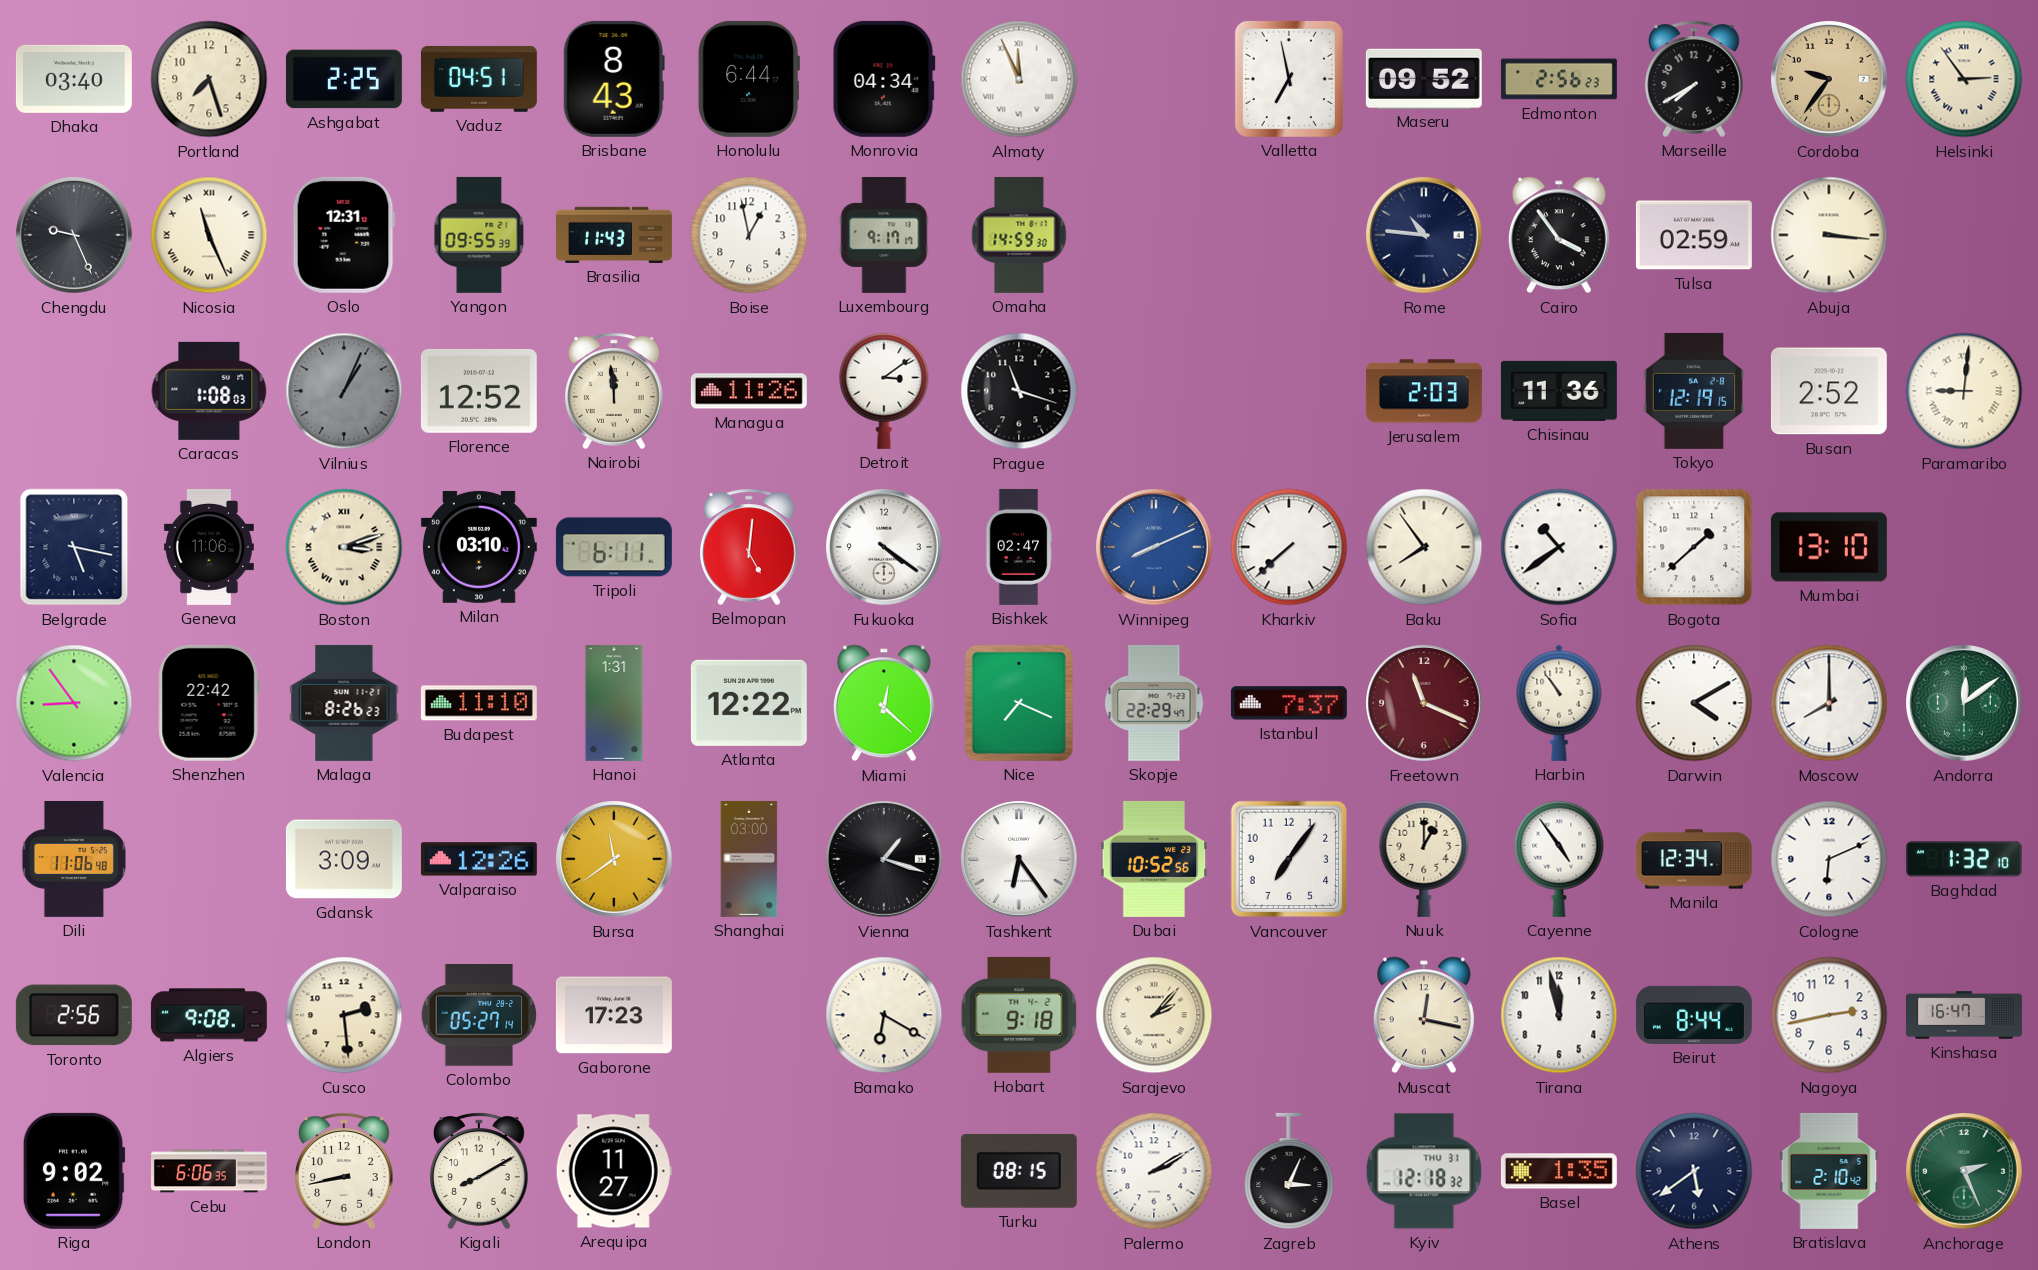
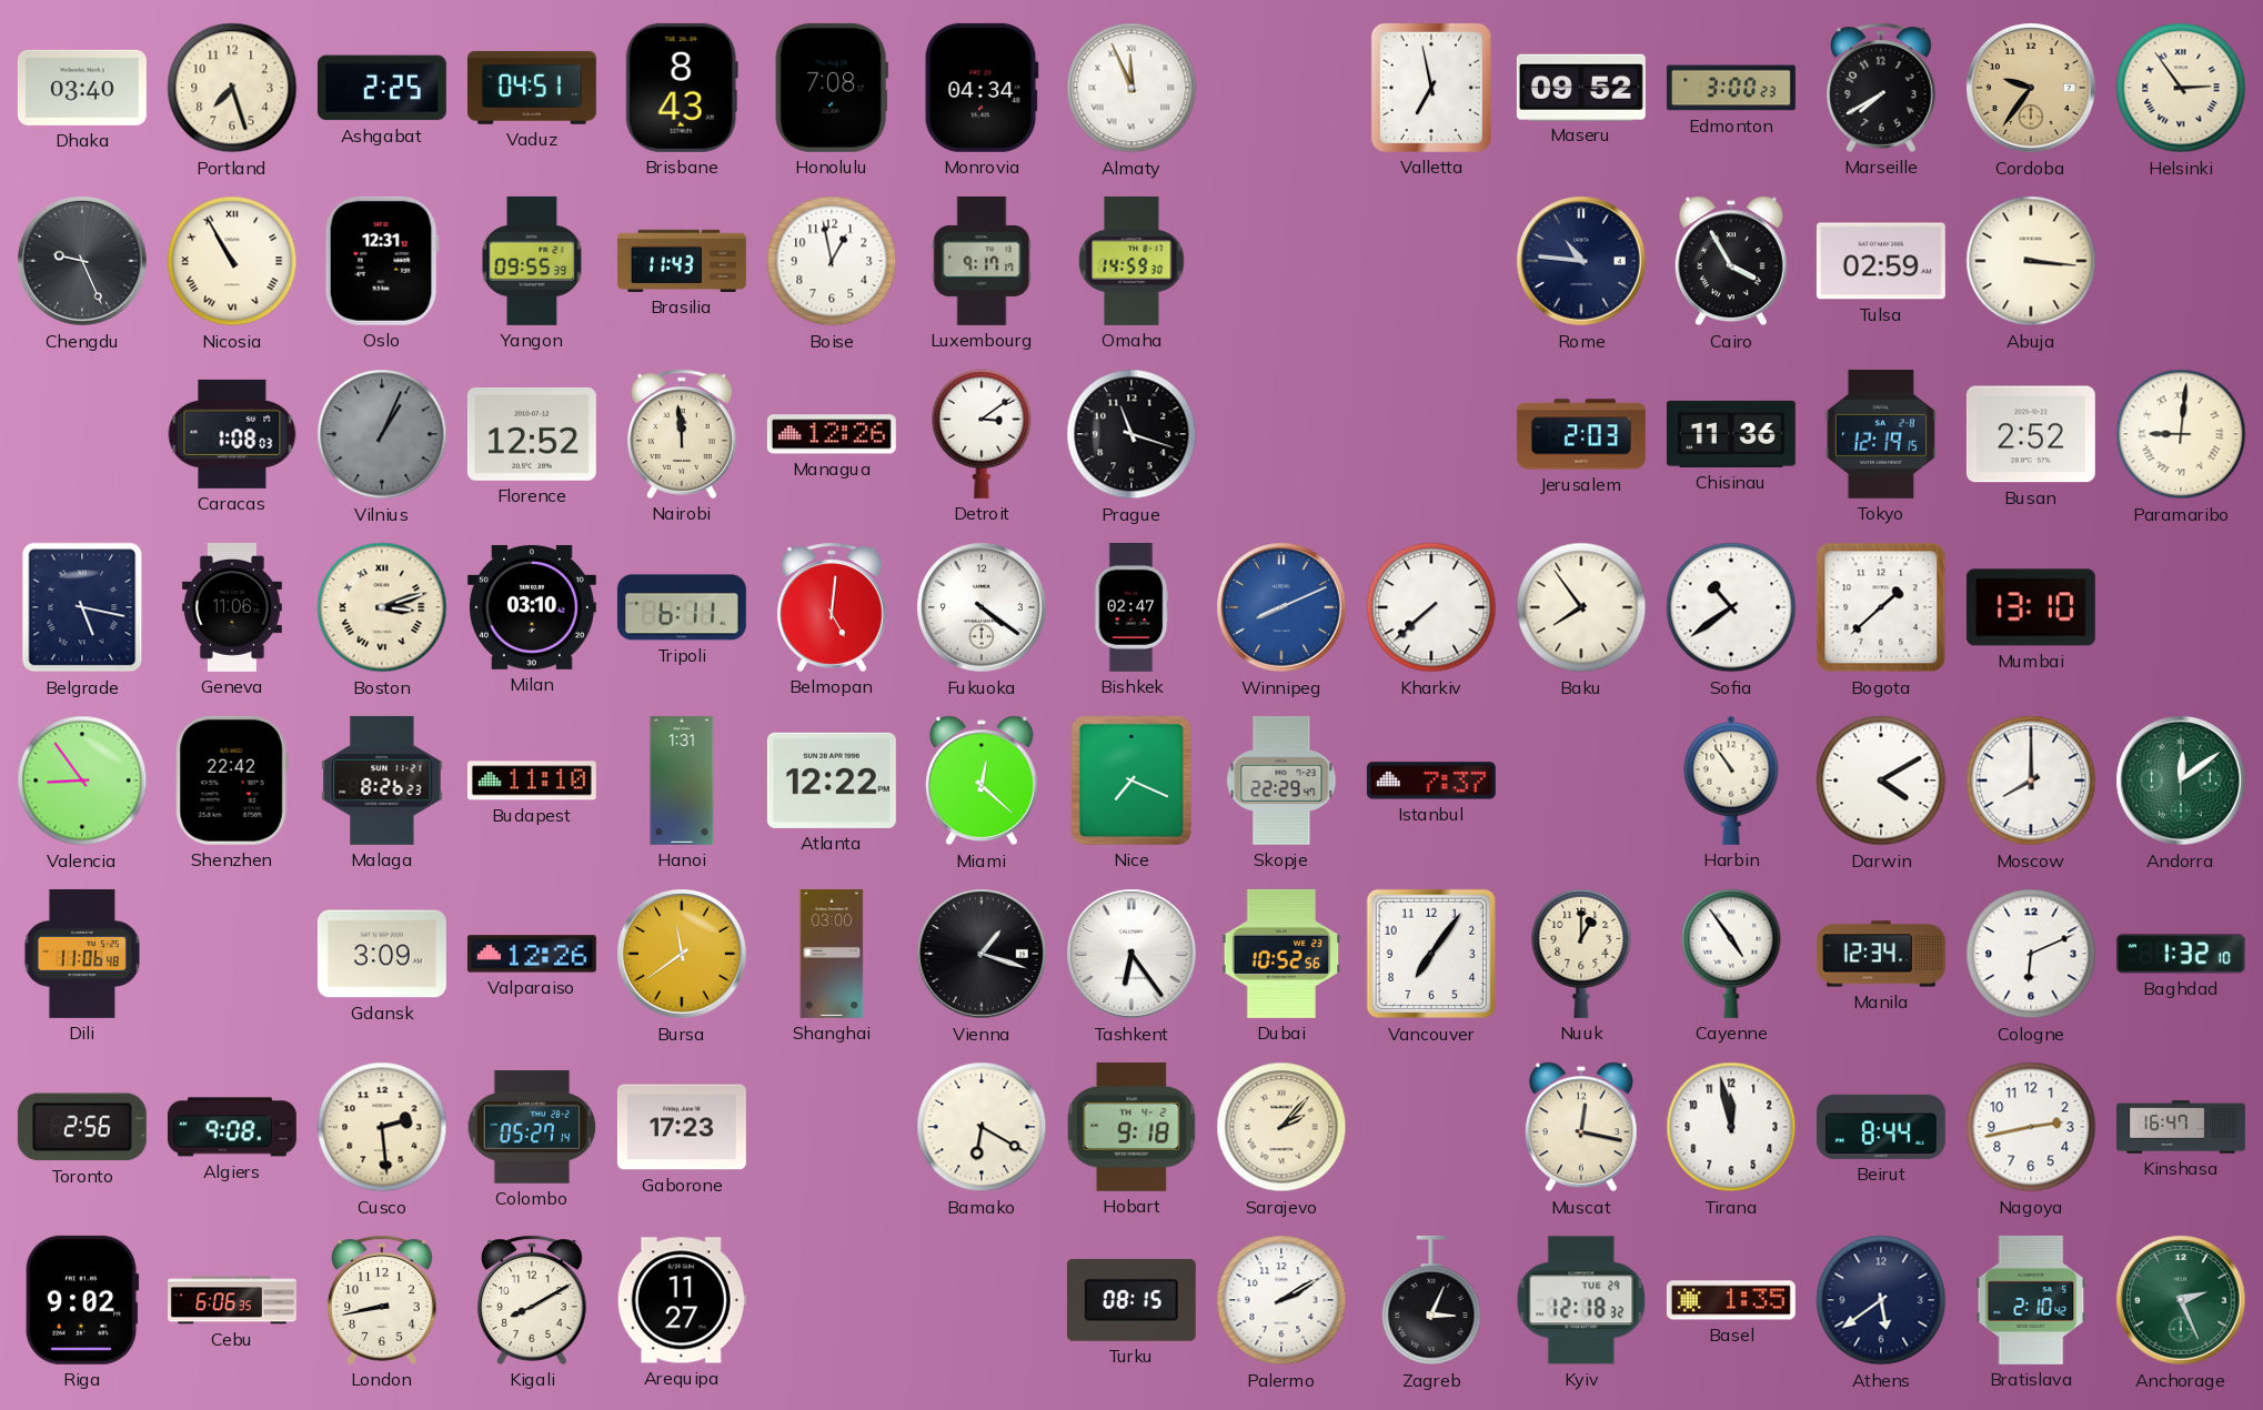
Honolulu: 6:44 -> 7:08
Edmonton: 2:56 -> 3:00
Nicosia: 11:26 -> 10:55
Cairo: 3:54 -> 3:55
Managua: 11:26 -> 12:26
Freetown: 11:19 -> none
Kyiv date: THU 31 -> TUE 29
